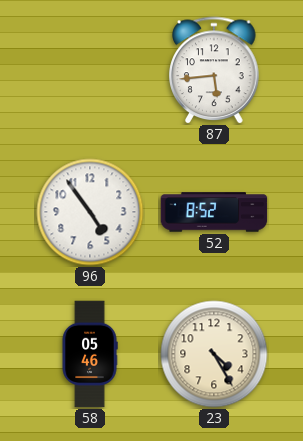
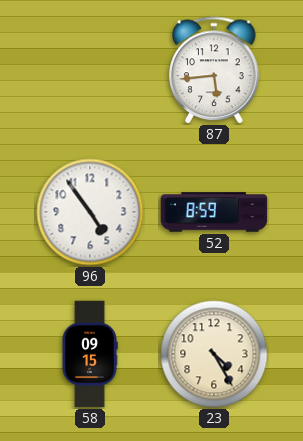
52: 8:52 -> 8:59
58: 05:46 -> 09:15
